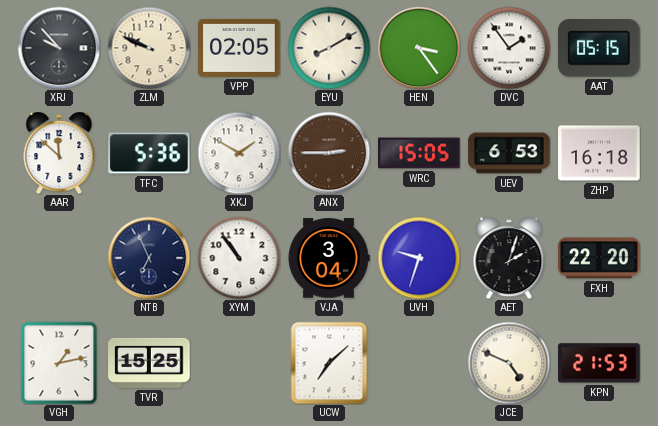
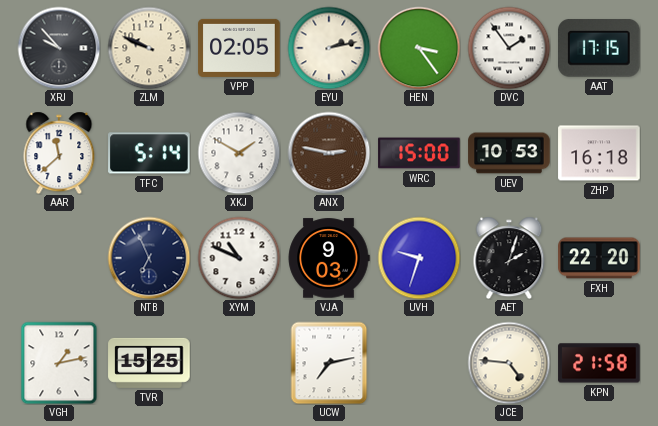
EYU: 8:10 -> 2:13
AAT: 05:15 -> 17:15
AAR: 11:52 -> 11:38
TFC: 5:36 -> 5:14
ANX: 2:45 -> 2:47
WRC: 15:05 -> 15:00
UEV: 6:53 -> 10:53
XYM: 10:54 -> 10:49
VJA: 3:04 -> 9:03
UCW: 7:08 -> 7:13
JCE: 4:49 -> 4:46
KPN: 21:53 -> 21:58
